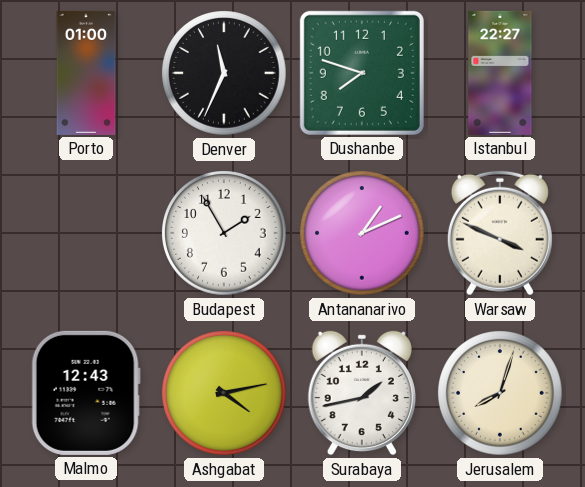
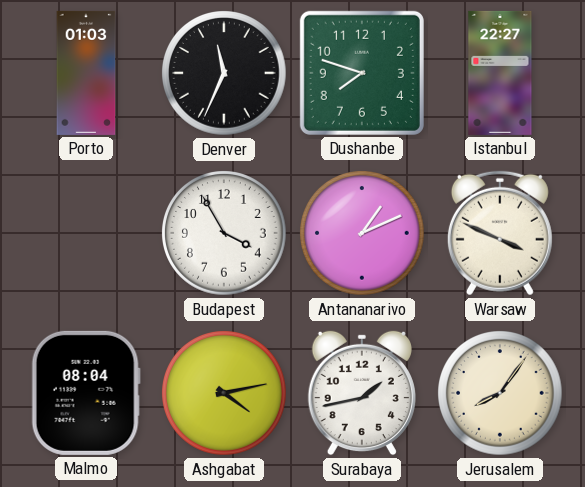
Porto: 01:00 -> 01:03
Budapest: 1:55 -> 3:55
Malmo: 12:43 -> 08:04
Jerusalem: 8:03 -> 8:06
